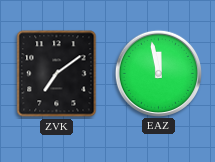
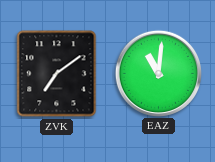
EAZ: 11:58 -> 11:01
